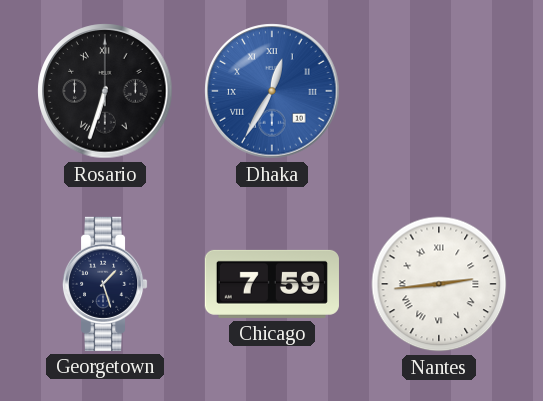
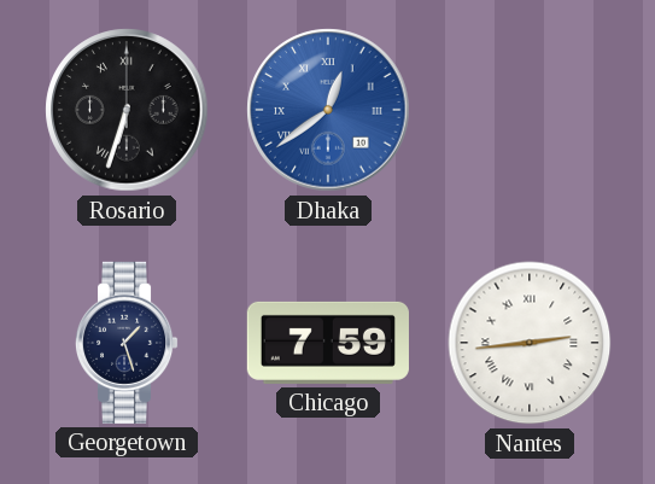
Dhaka: 12:35 -> 12:39
